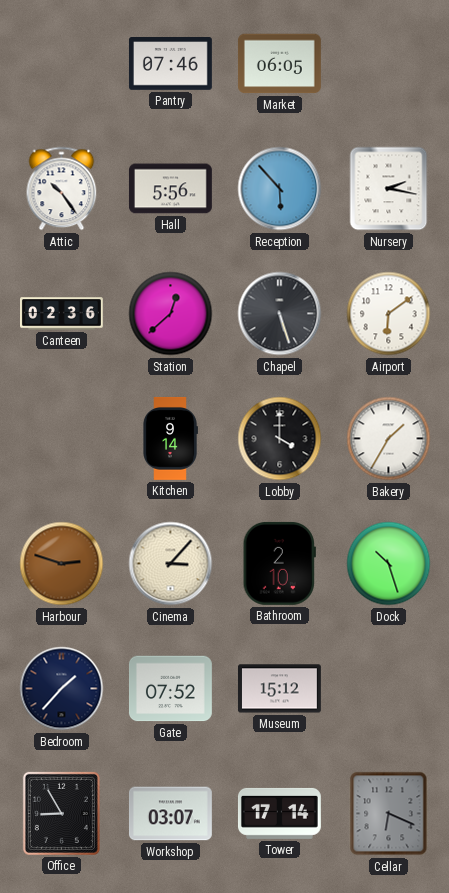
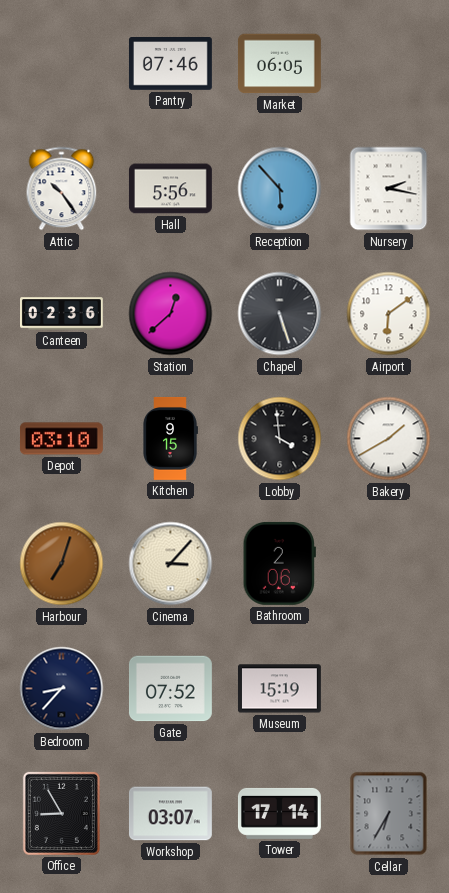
Depot: none -> 03:10
Kitchen: 9:14 -> 9:15
Lobby: 4:00 -> 3:59
Bakery: 1:35 -> 1:40
Harbour: 2:48 -> 7:03
Bathroom: 2:10 -> 2:06
Dock: 10:27 -> none
Bedroom: 1:37 -> 8:37
Museum: 15:12 -> 15:19
Cellar: 6:19 -> 6:35
